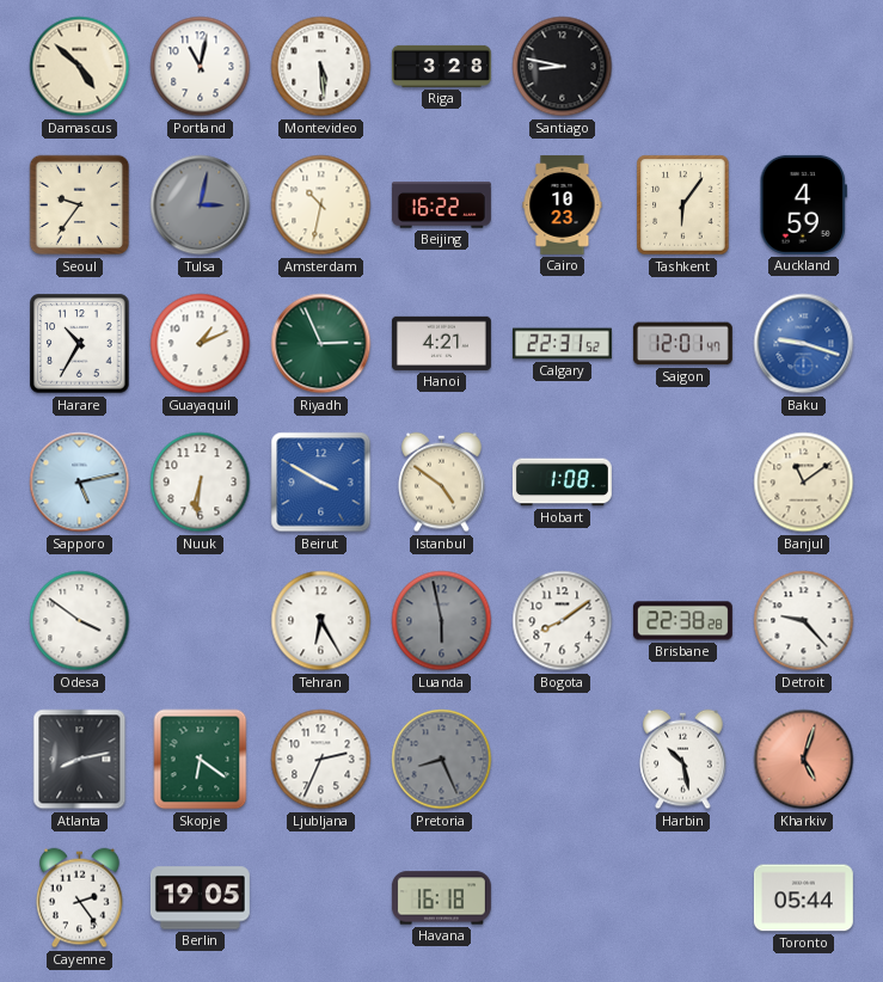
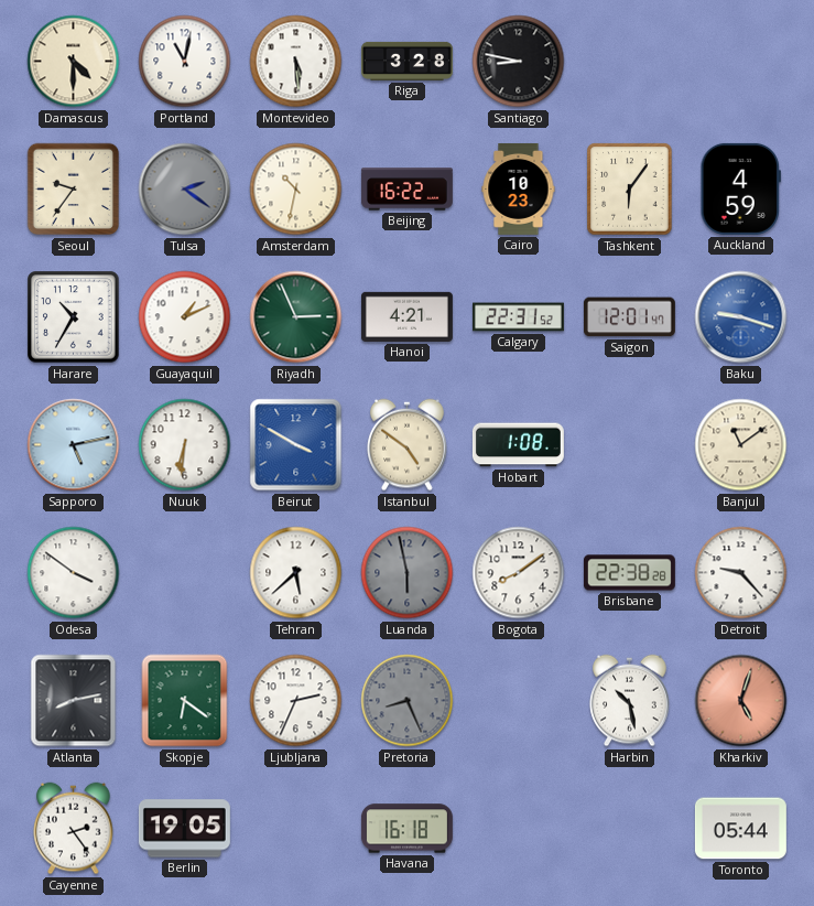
Damascus: 4:52 -> 4:30
Tulsa: 3:02 -> 2:21
Tehran: 6:25 -> 5:38
